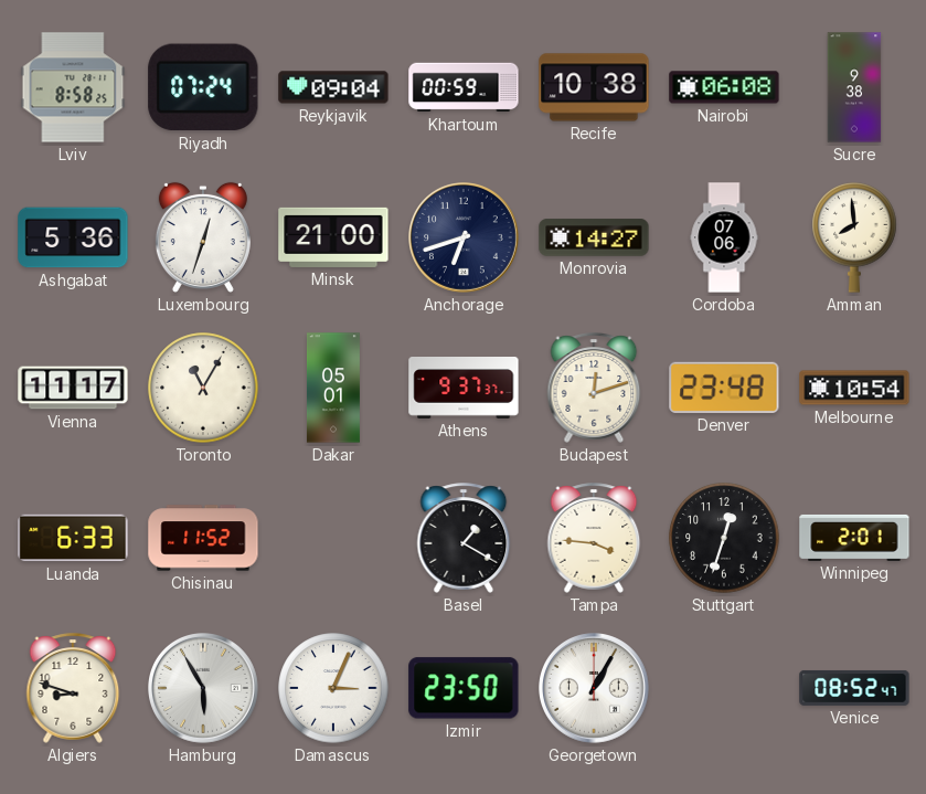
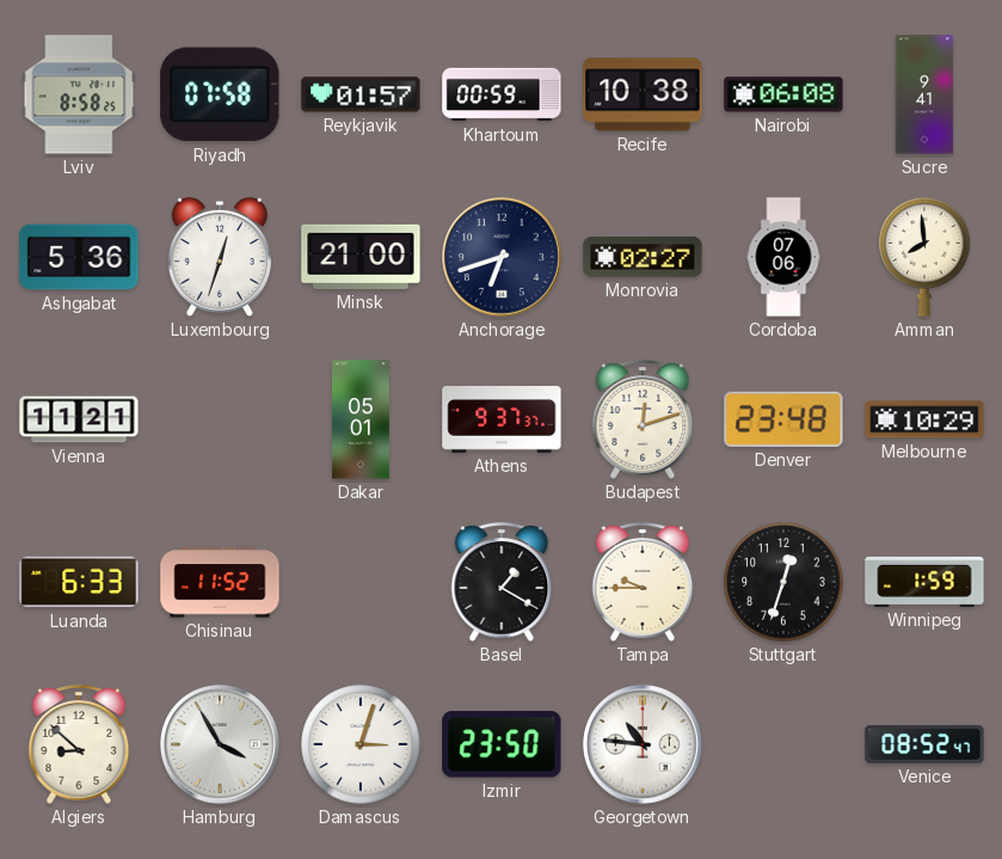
Riyadh: 07:24 -> 07:58
Reykjavik: 09:04 -> 01:57
Sucre: 9:38 -> 9:41
Monrovia: 14:27 -> 02:27
Vienna: 11:17 -> 11:21
Toronto: 11:05 -> none
Melbourne: 10:54 -> 10:29
Tampa: 3:46 -> 9:45
Winnipeg: 2:01 -> 1:59
Algiers: 8:48 -> 8:52
Hamburg: 5:55 -> 3:55
Damascus: 3:04 -> 3:03
Georgetown: 1:05 -> 10:46
